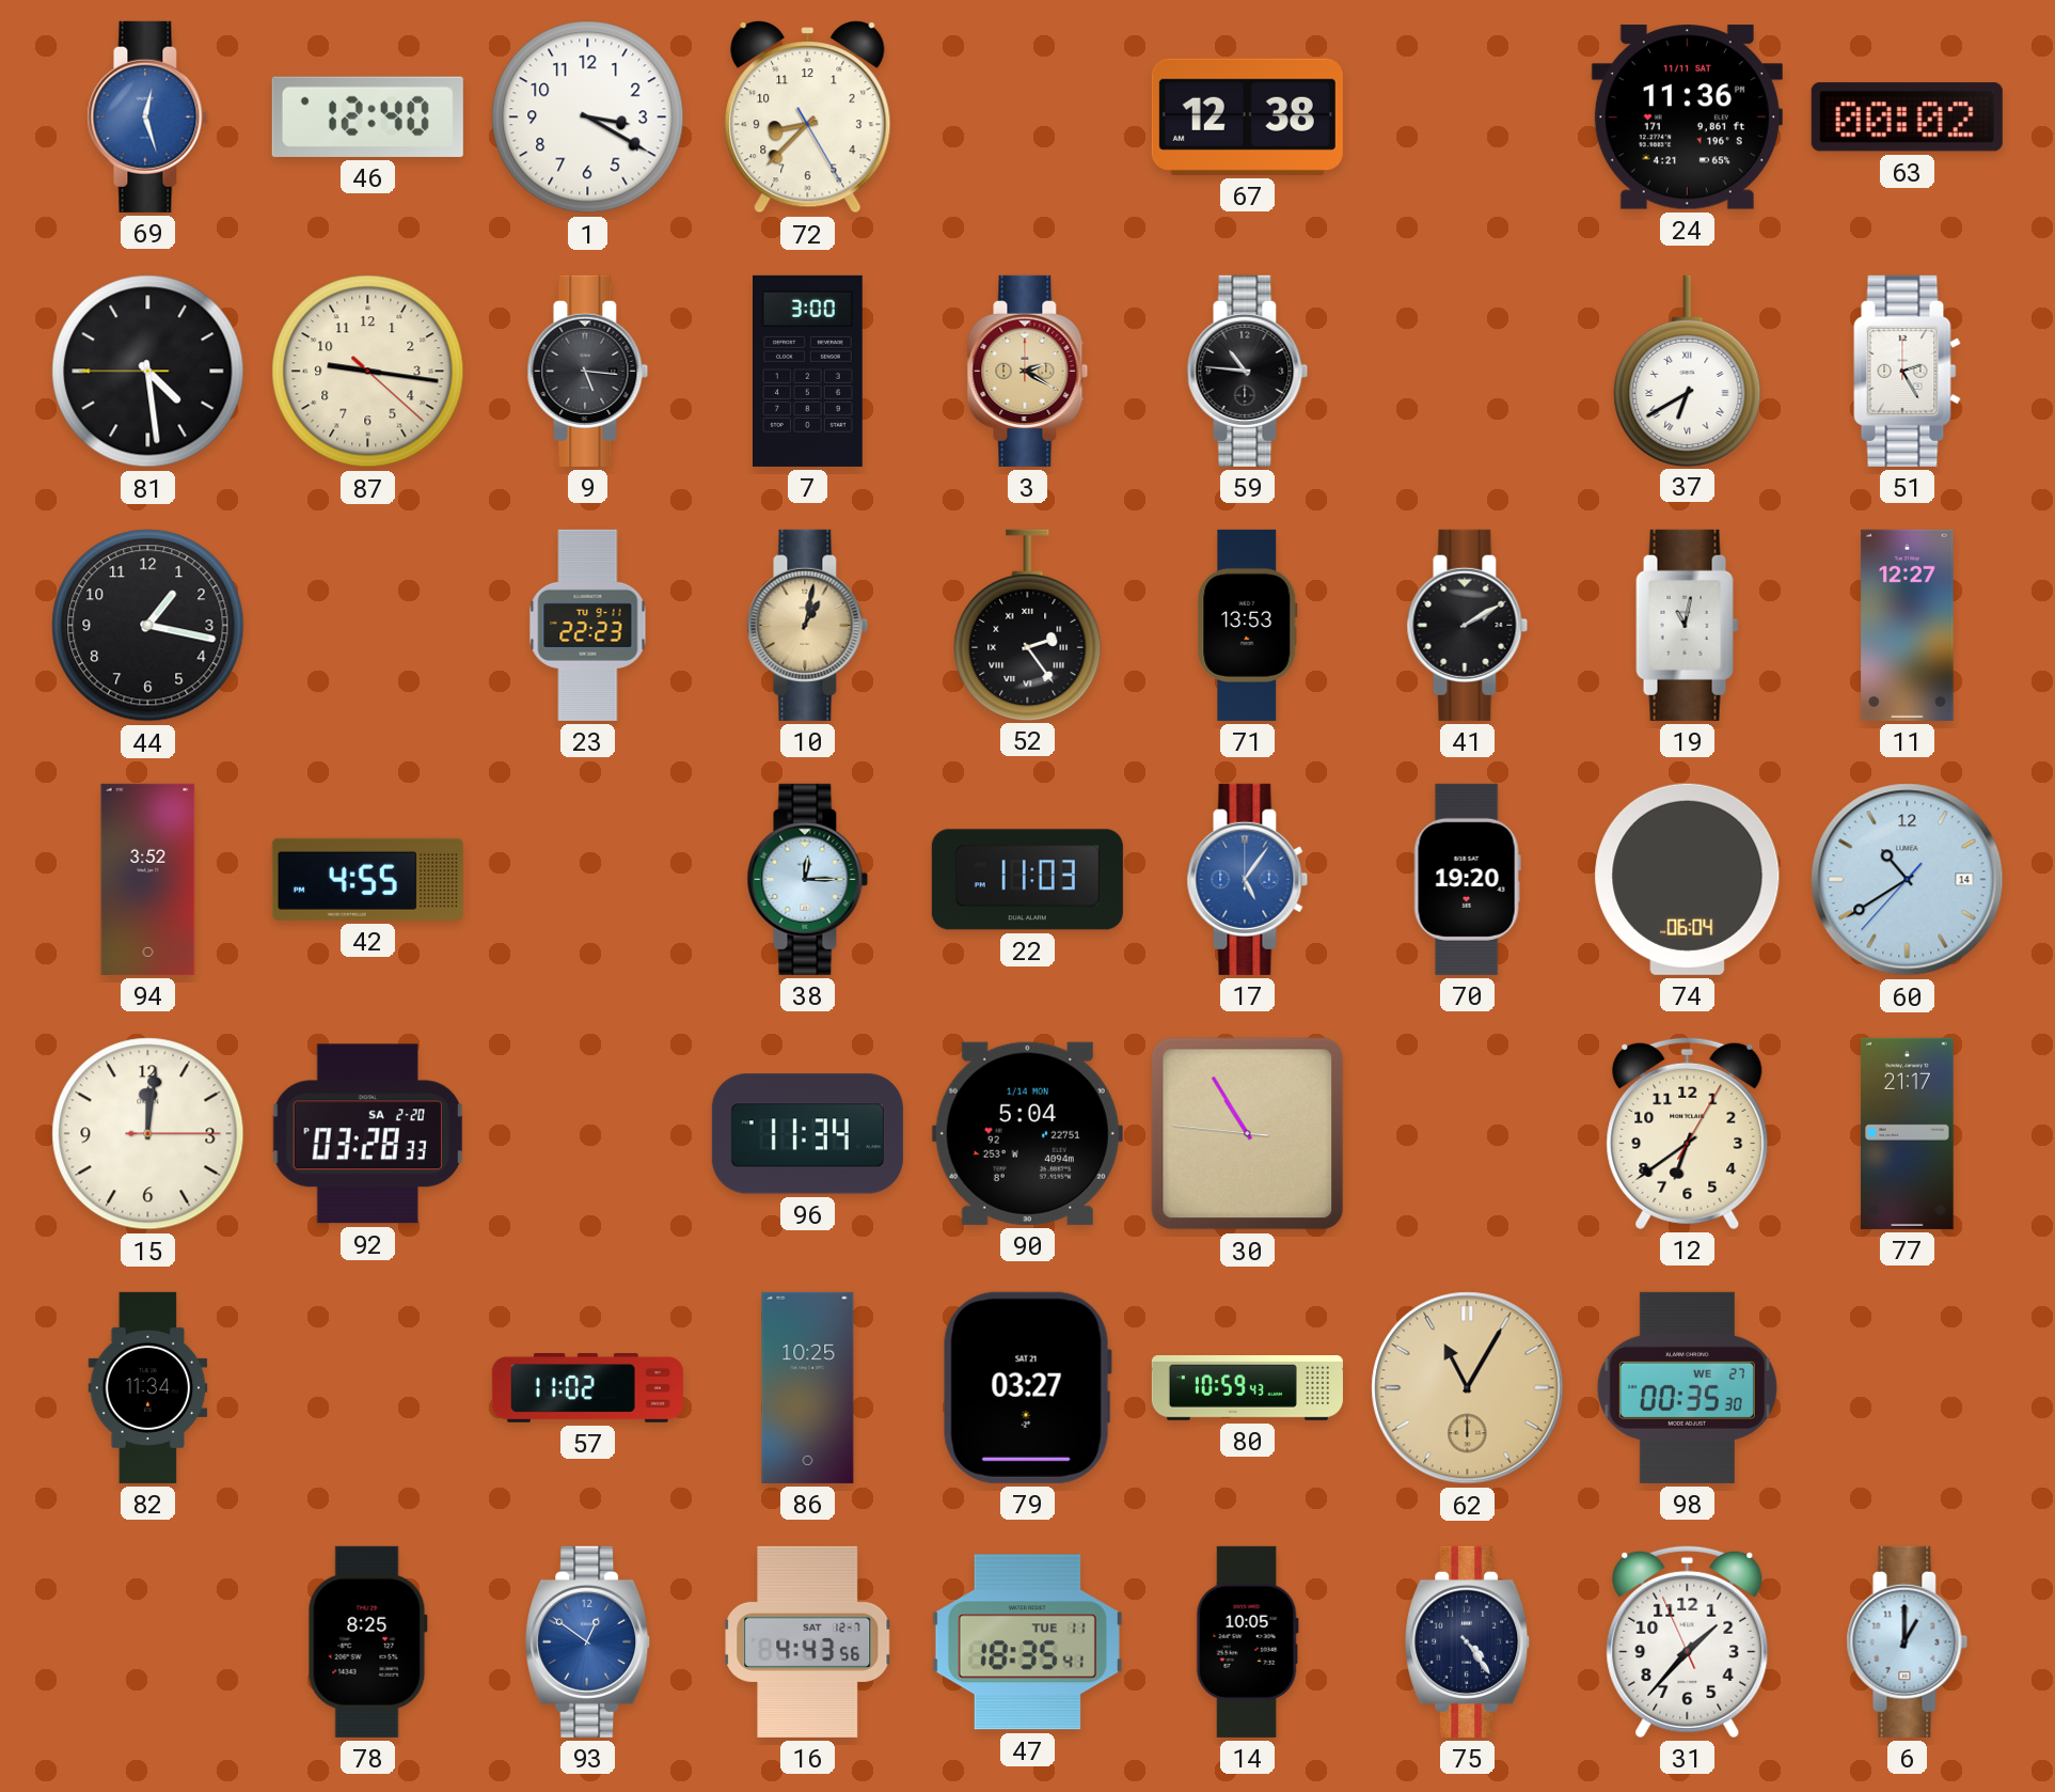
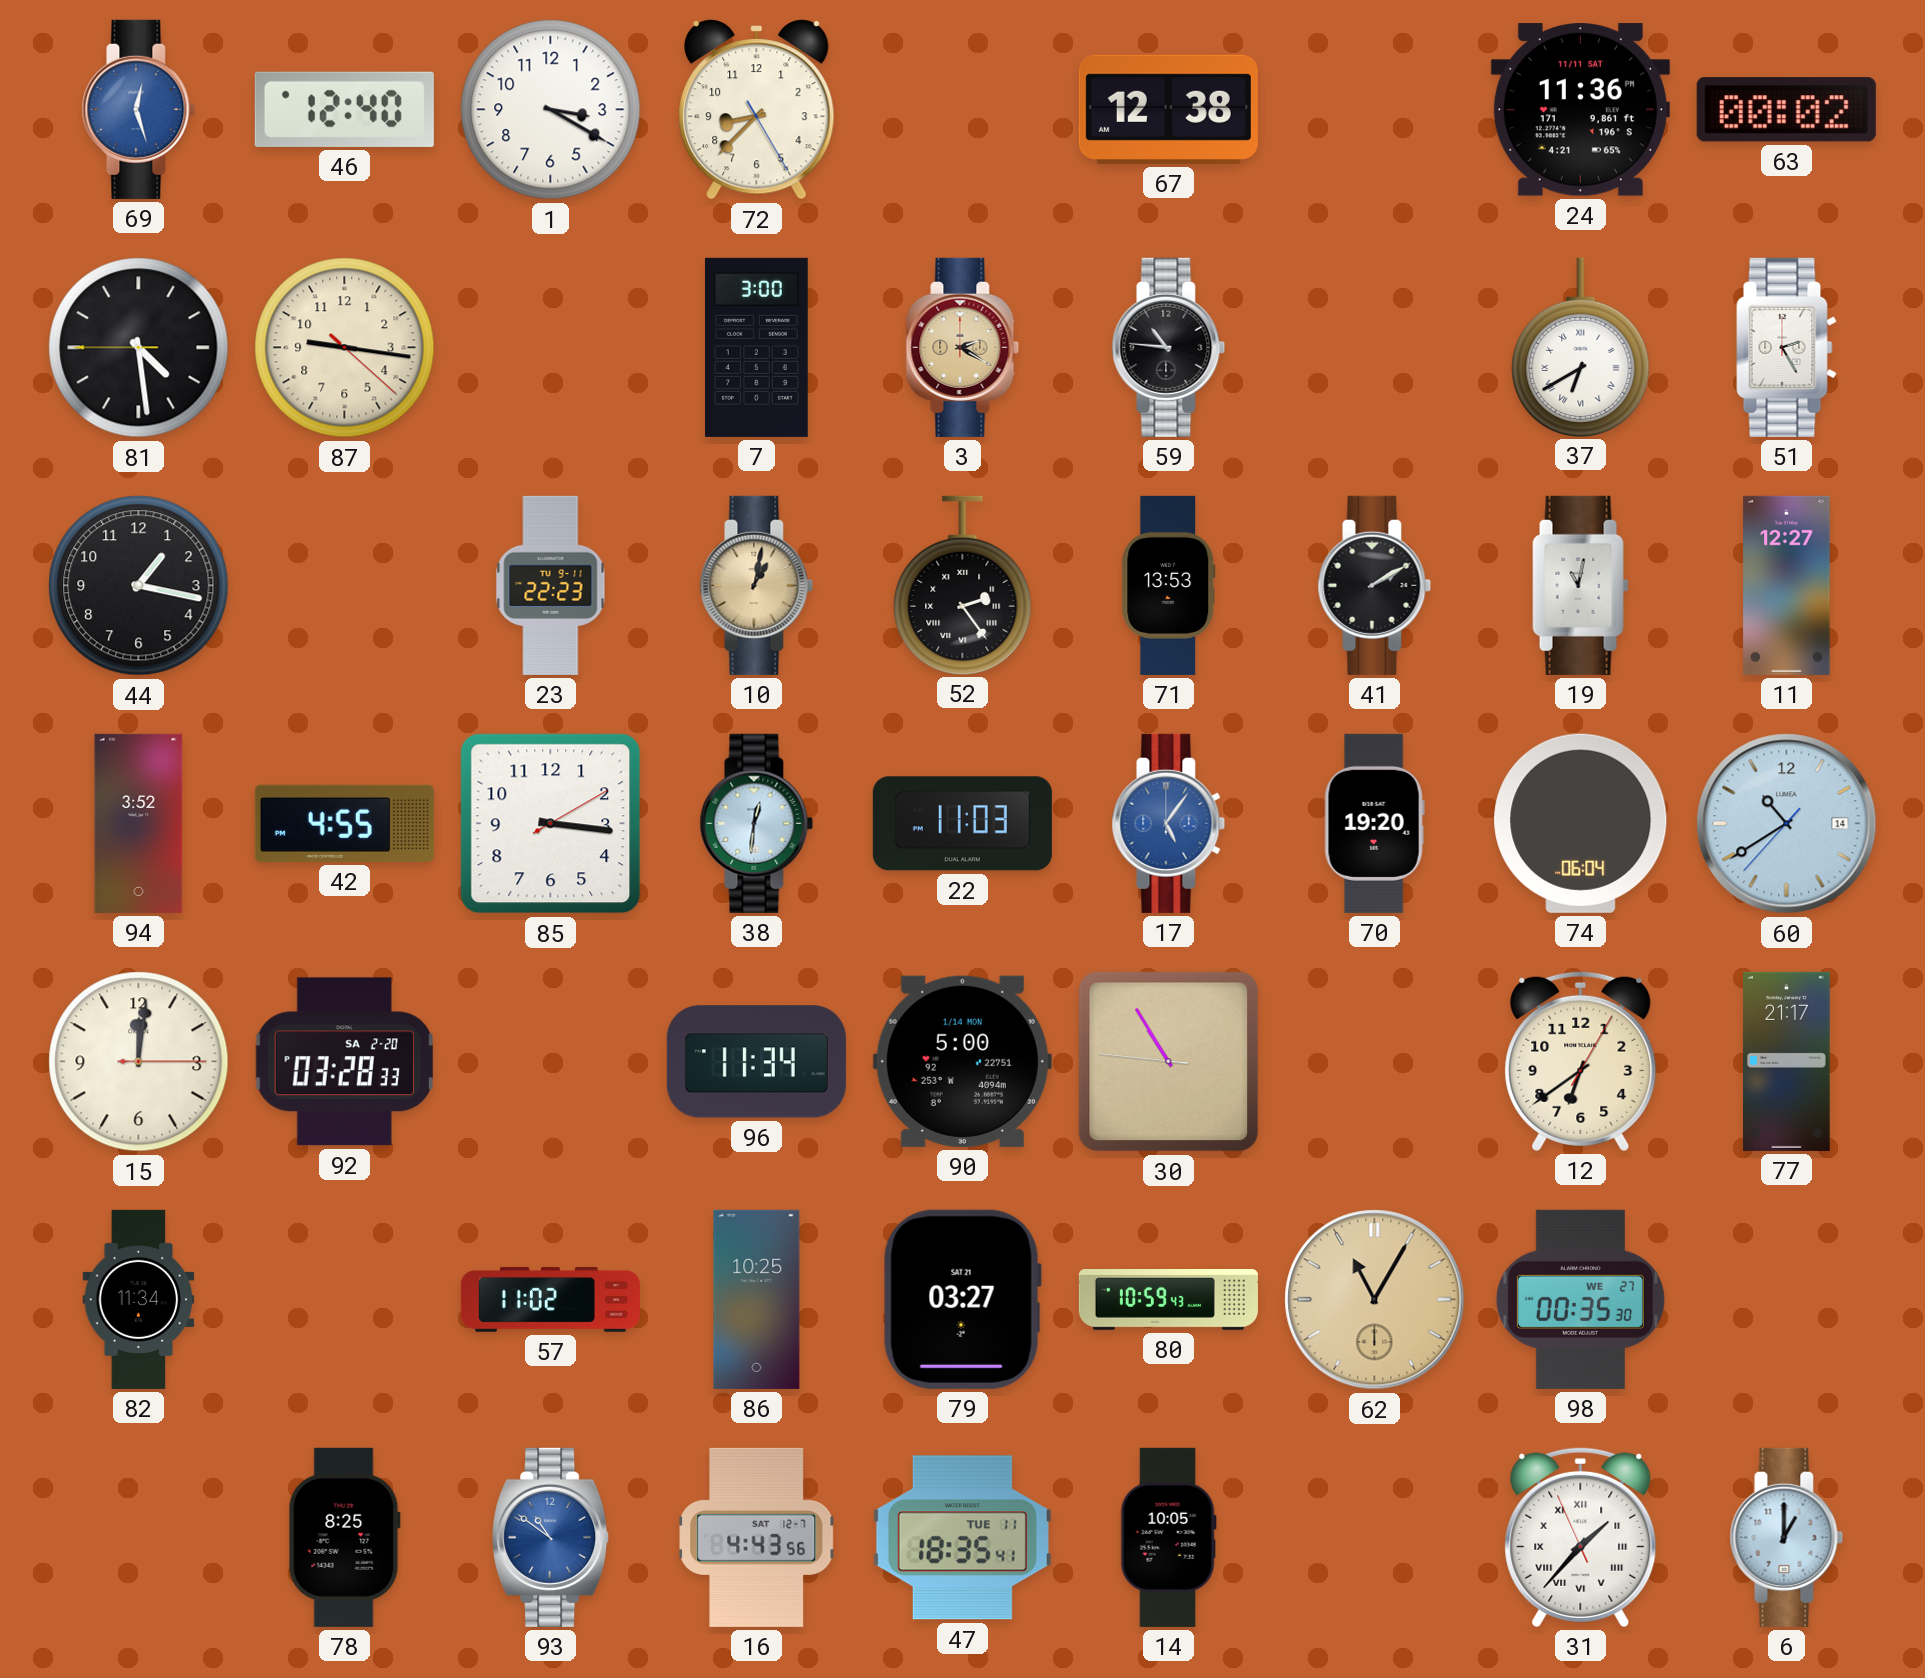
9: 5:16 -> none
85: none -> 3:16
38: 12:15 -> 12:31
90: 5:04 -> 5:00
93: 12:51 -> 10:51
75: 4:24 -> none
31 numerals: Arabic -> Roman
